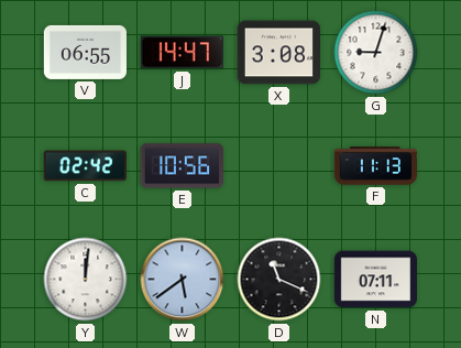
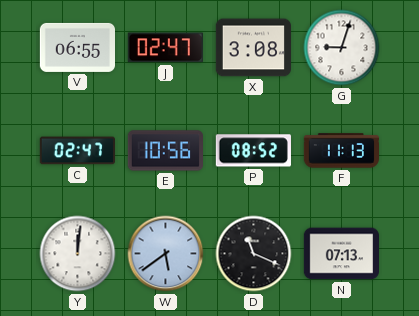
J: 14:47 -> 02:47
C: 02:42 -> 02:47
P: none -> 08:52
N: 07:11 -> 07:13
